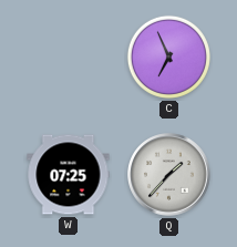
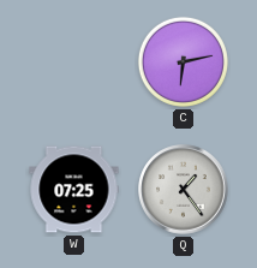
C: 6:56 -> 6:13
Q: 1:37 -> 1:24
